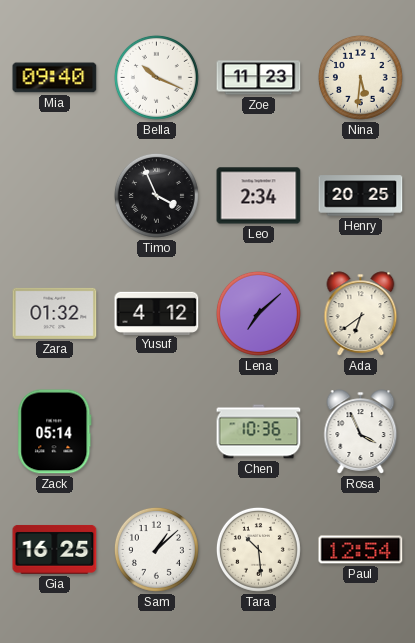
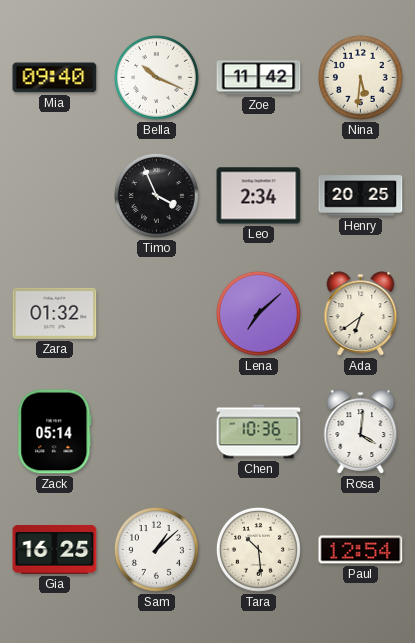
Zoe: 11:23 -> 11:42
Yusuf: 4:12 -> none
Rosa: 3:56 -> 4:01
